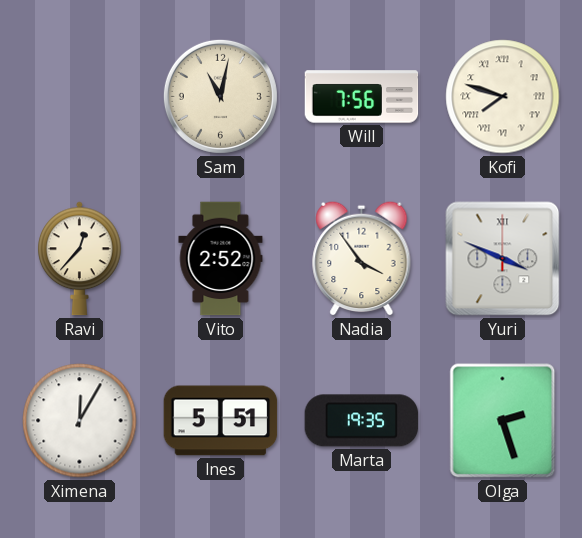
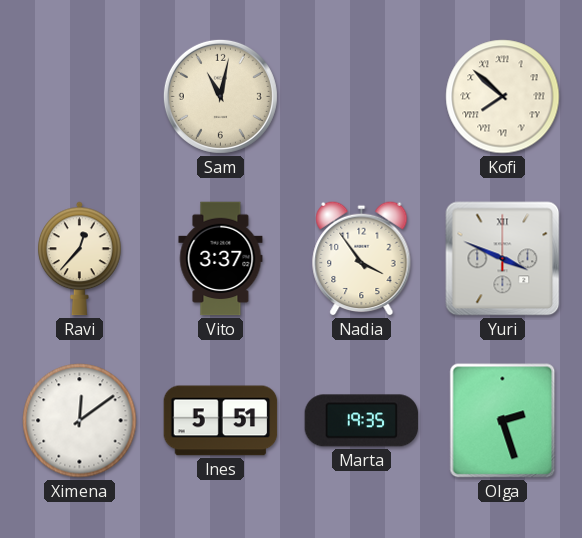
Will: 7:56 -> none
Kofi: 7:48 -> 7:52
Vito: 2:52 -> 3:37
Ximena: 12:05 -> 12:09
